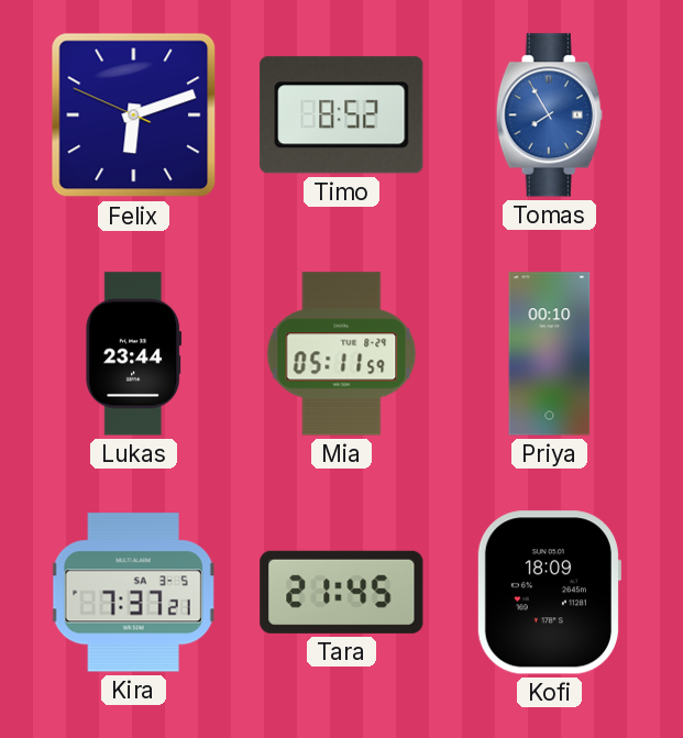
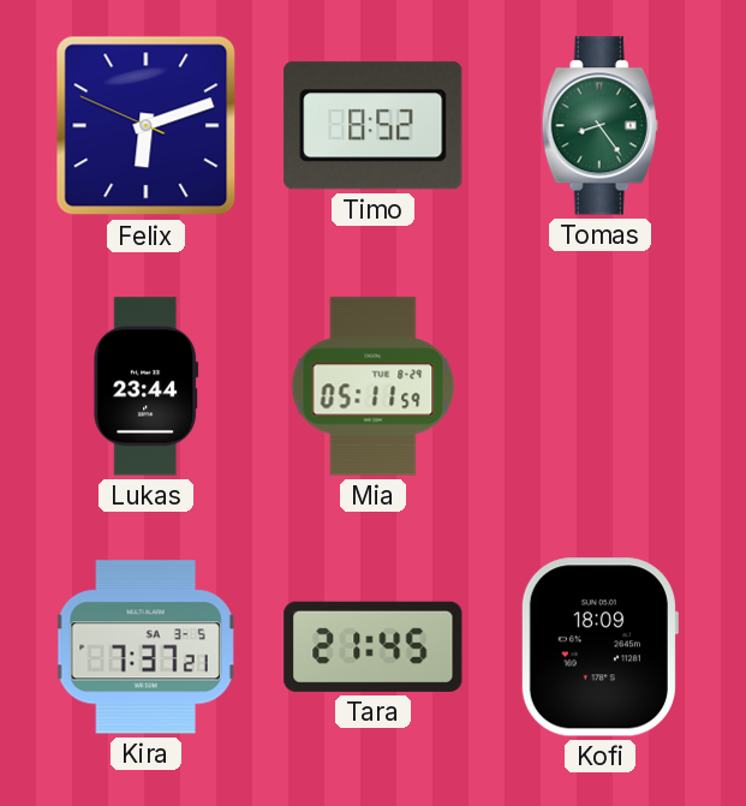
Tomas: 7:55 -> 8:24
Tomas dial: blue -> green
Priya: 00:10 -> none
